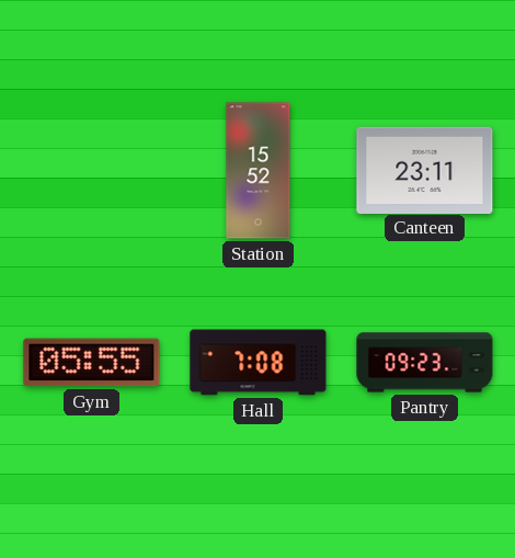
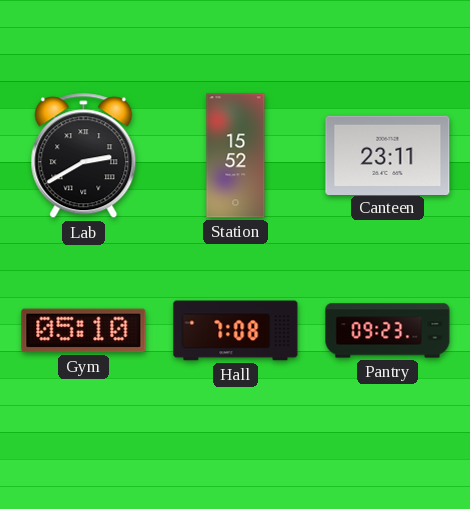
Lab: none -> 2:40
Gym: 05:55 -> 05:10
